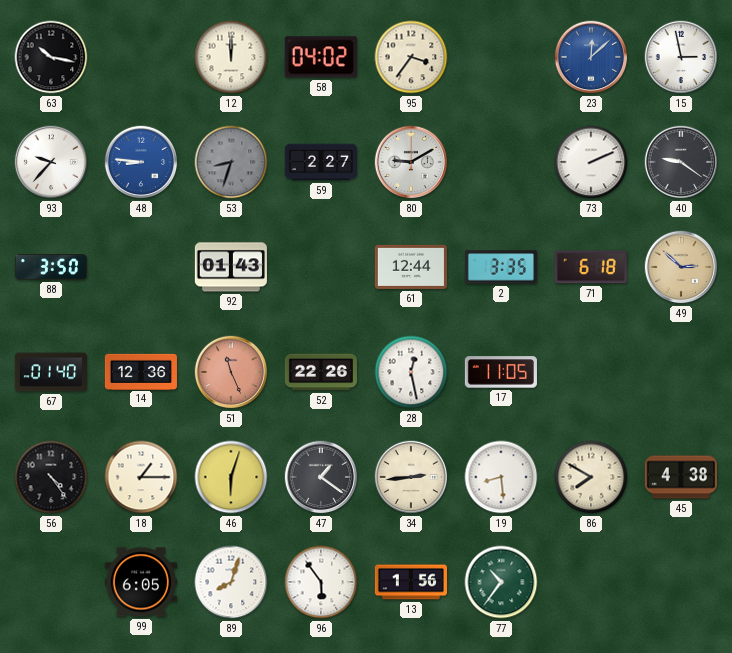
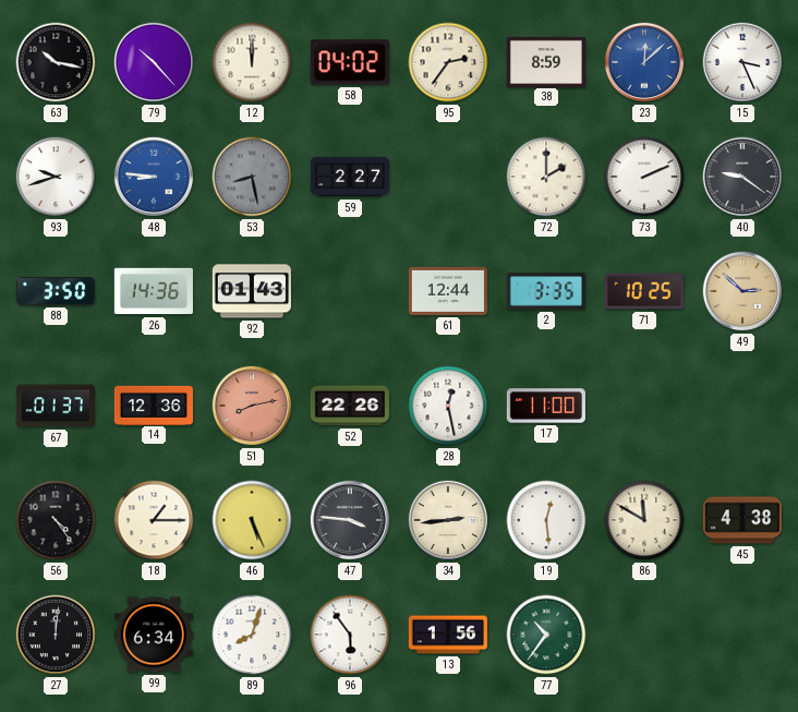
79: none -> 10:23
95: 3:36 -> 2:36
38: none -> 8:59
15: 2:58 -> 3:26
93: 9:37 -> 9:42
53: 8:33 -> 8:28
80: 9:10 -> none
72: none -> 2:00
26: none -> 14:36
71: 6:18 -> 10:25
67: 01:40 -> 01:37
51: 11:26 -> 8:13
17: 11:05 -> 11:00
46: 6:03 -> 5:26
47: 1:21 -> 3:46
19: 8:29 -> 12:29
86: 7:50 -> 11:50
27: none -> 12:01
99: 6:05 -> 6:34
